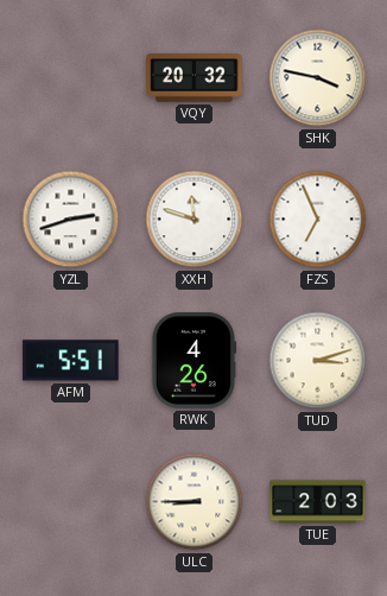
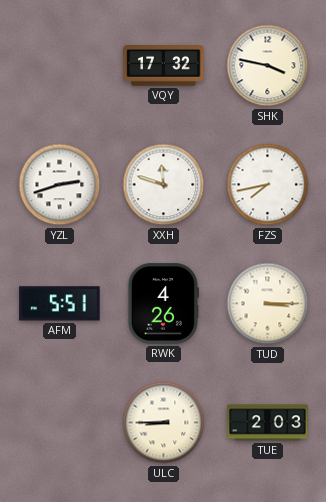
VQY: 20:32 -> 17:32
FZS: 6:56 -> 7:43
TUD: 3:12 -> 3:15
